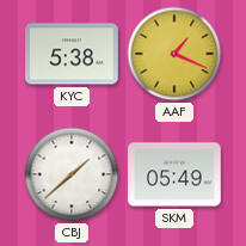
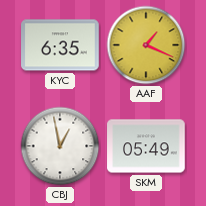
KYC: 5:38 -> 6:35
CBJ: 1:38 -> 12:58
